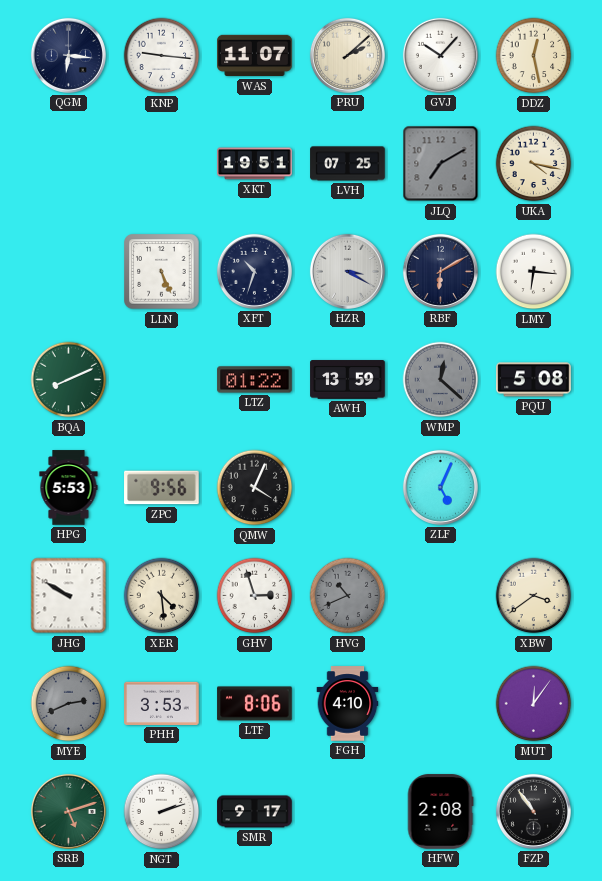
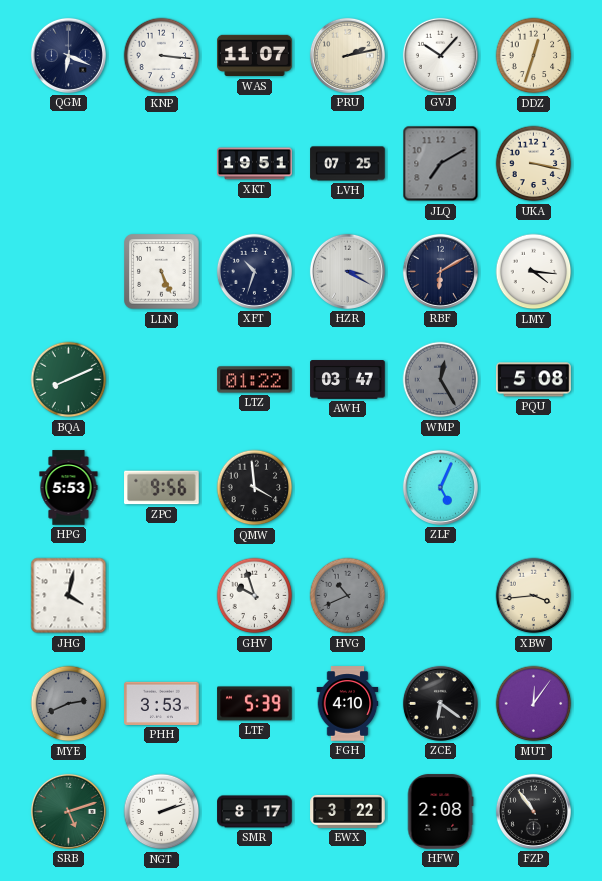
QGM: 6:16 -> 6:19
KNP: 9:16 -> 3:16
PRU: 2:08 -> 2:13
DDZ: 12:28 -> 12:33
UKA: 4:17 -> 3:17
LMY: 6:16 -> 4:16
AWH: 13:59 -> 03:47
WMP: 12:22 -> 12:25
QMW: 4:04 -> 3:59
JHG: 9:50 -> 4:02
XER: 4:29 -> none
GHV: 2:57 -> 9:57
XBW: 3:39 -> 3:44
LTF: 8:06 -> 5:39
ZCE: none -> 6:21
SMR: 9:17 -> 8:17
EWX: none -> 3:22
